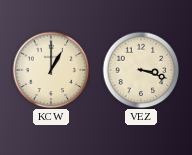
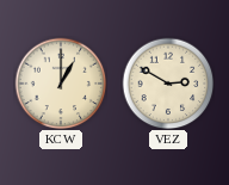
VEZ: 3:18 -> 2:50
